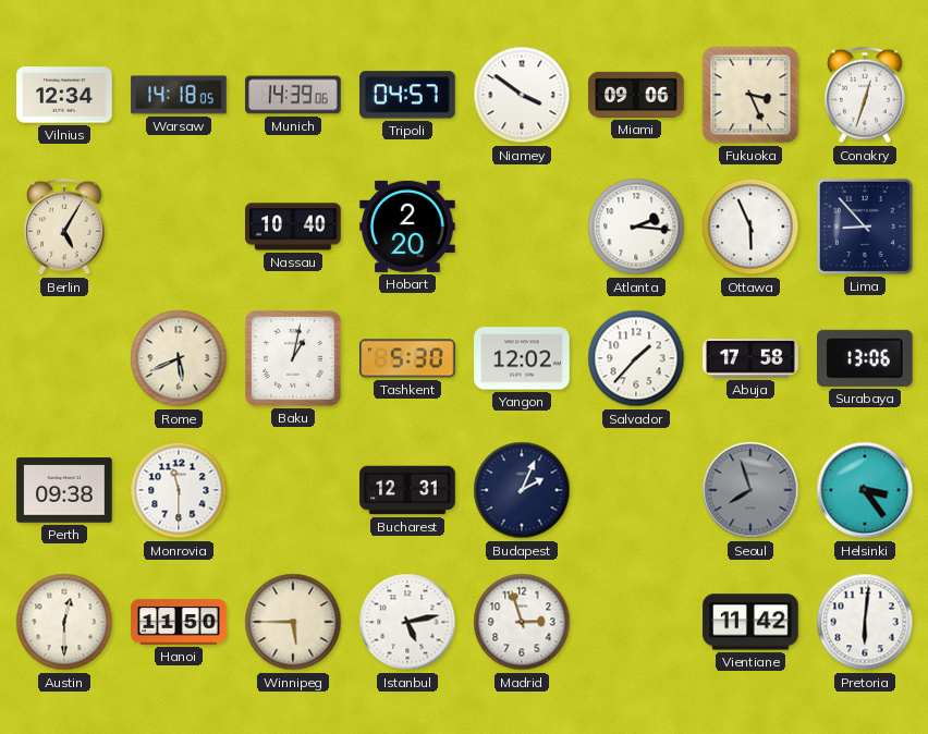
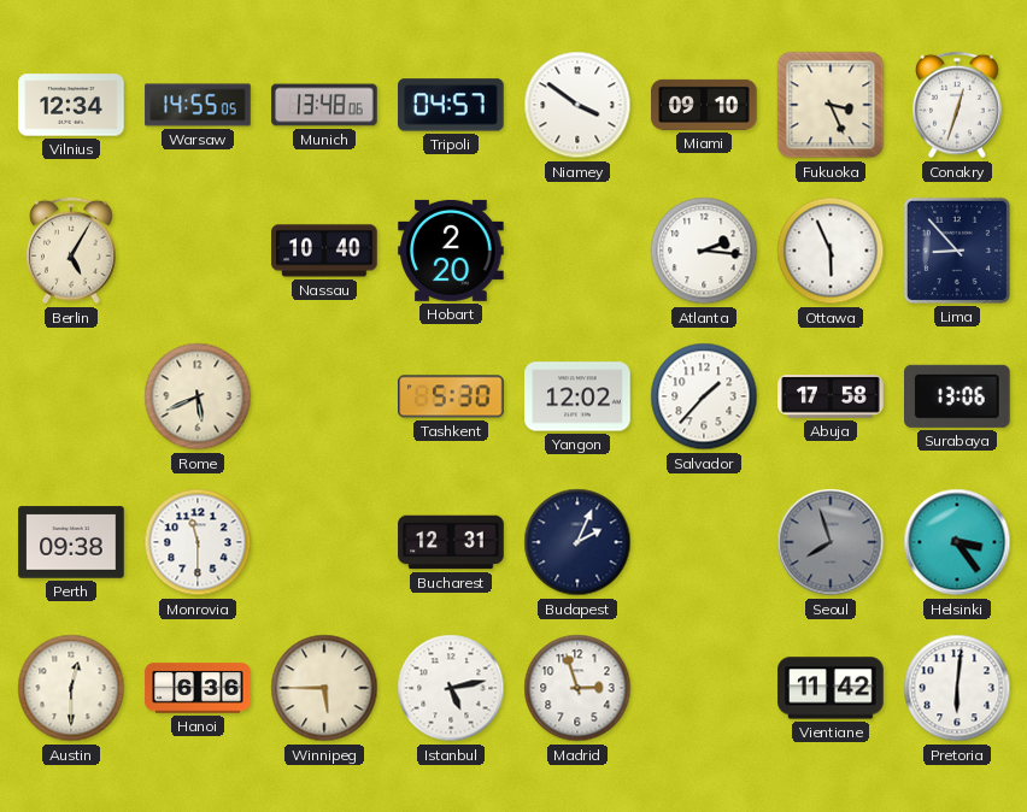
Warsaw: 14:18 -> 14:55
Munich: 14:39 -> 13:48
Miami: 09:06 -> 09:10
Baku: 1:02 -> none
Hanoi: 11:50 -> 6:36
